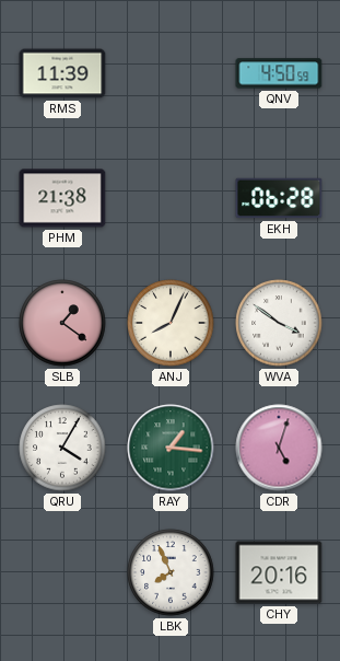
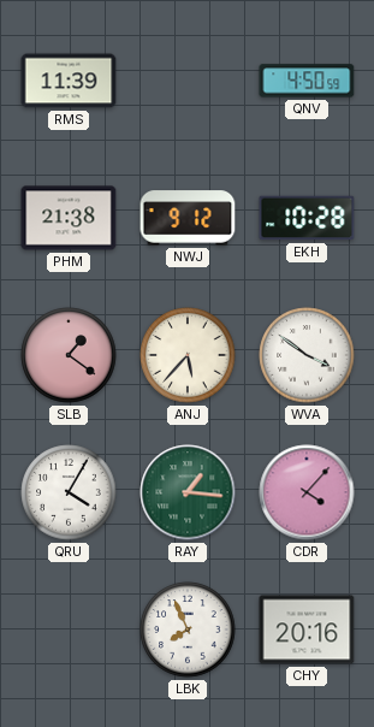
NWJ: none -> 9:12
EKH: 06:28 -> 10:28
ANJ: 8:04 -> 5:37
CDR: 5:03 -> 4:07
